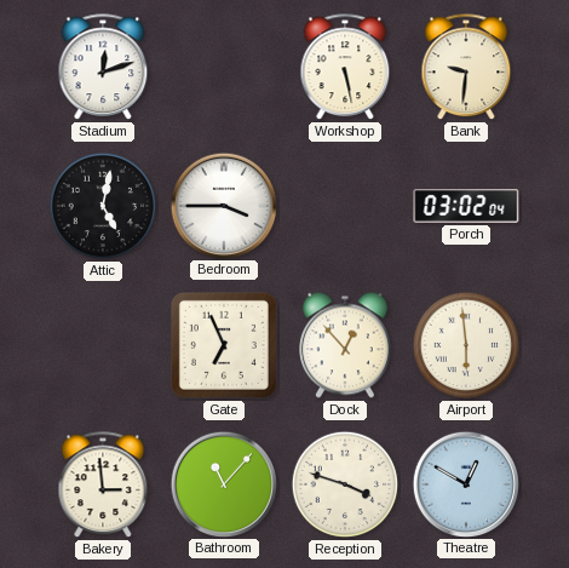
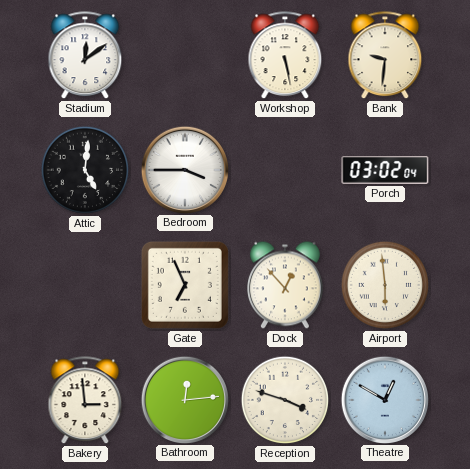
Stadium: 12:12 -> 12:09
Attic: 5:02 -> 5:01
Bathroom: 11:07 -> 12:14
